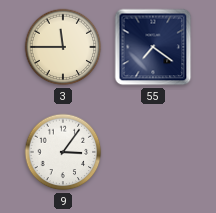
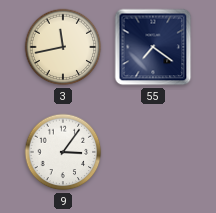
3: 11:45 -> 11:43
